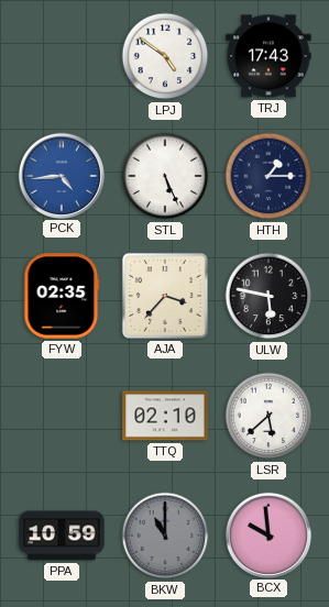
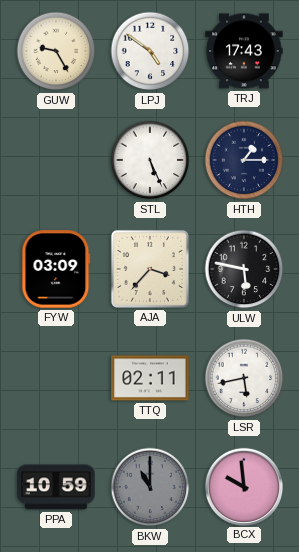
GUW: none -> 9:25
PCK: 4:44 -> none
FYW: 02:35 -> 03:09
TTQ: 02:10 -> 02:11
LSR: 5:38 -> 5:43
